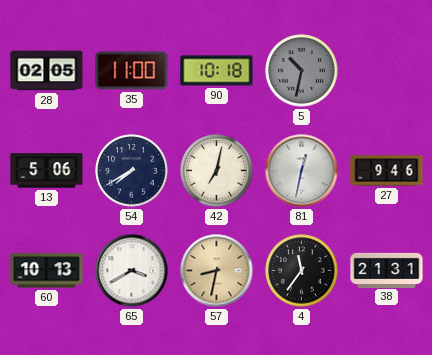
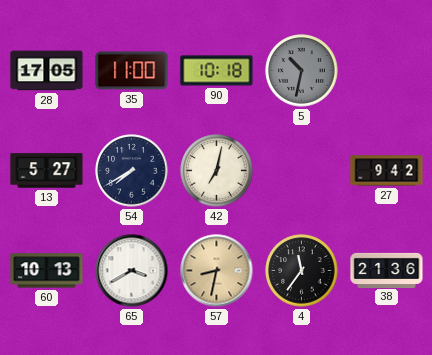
28: 02:05 -> 17:05
13: 5:06 -> 5:27
81: 12:32 -> none
27: 9:46 -> 9:42
38: 21:31 -> 21:36
